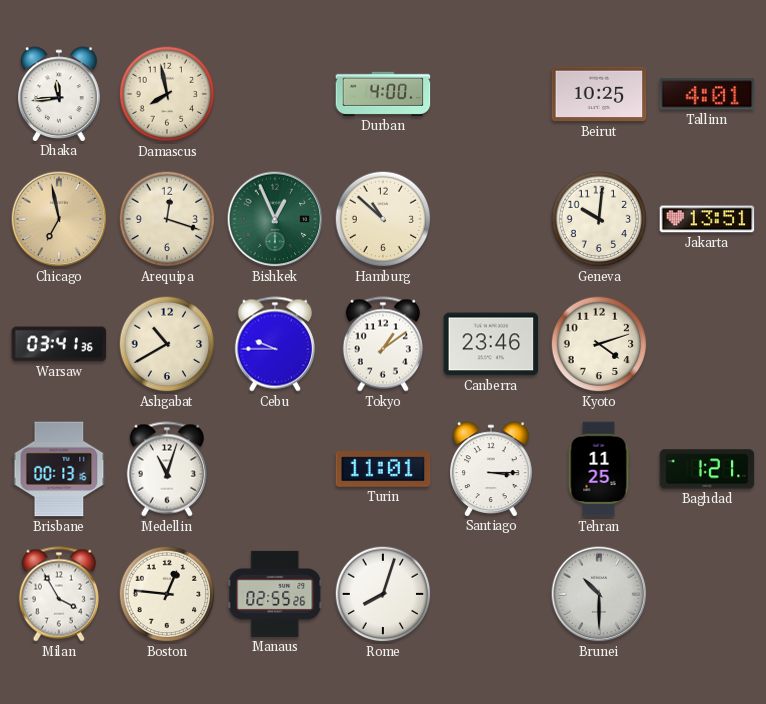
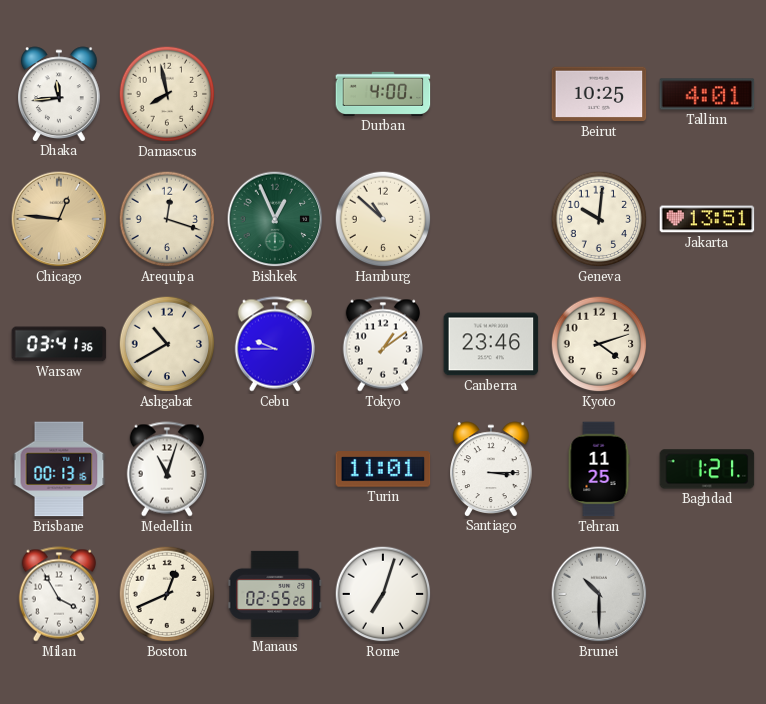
Chicago: 6:58 -> 12:46
Boston: 12:46 -> 12:41
Rome: 8:03 -> 7:03
